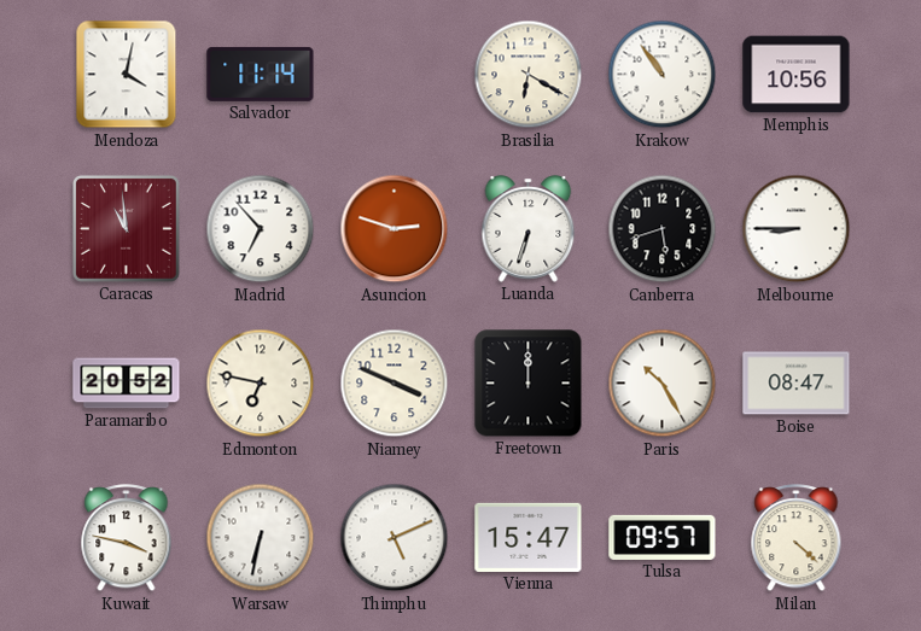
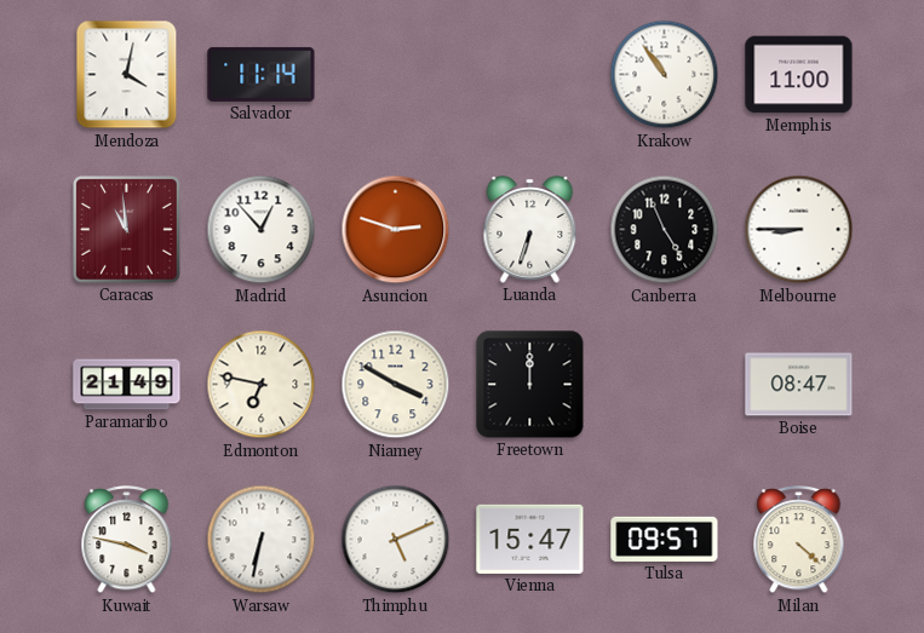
Brasilia: 6:20 -> none
Memphis: 10:56 -> 11:00
Madrid: 6:53 -> 12:53
Canberra: 5:42 -> 4:56
Paramaribo: 20:52 -> 21:49
Niamey: 3:49 -> 3:50
Paris: 10:25 -> none
